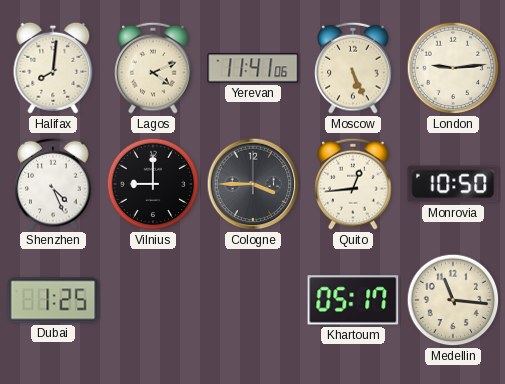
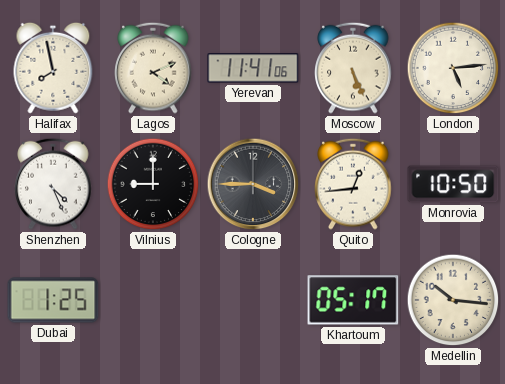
Halifax: 8:01 -> 7:58
London: 9:14 -> 5:14
Medellin: 11:16 -> 10:16
